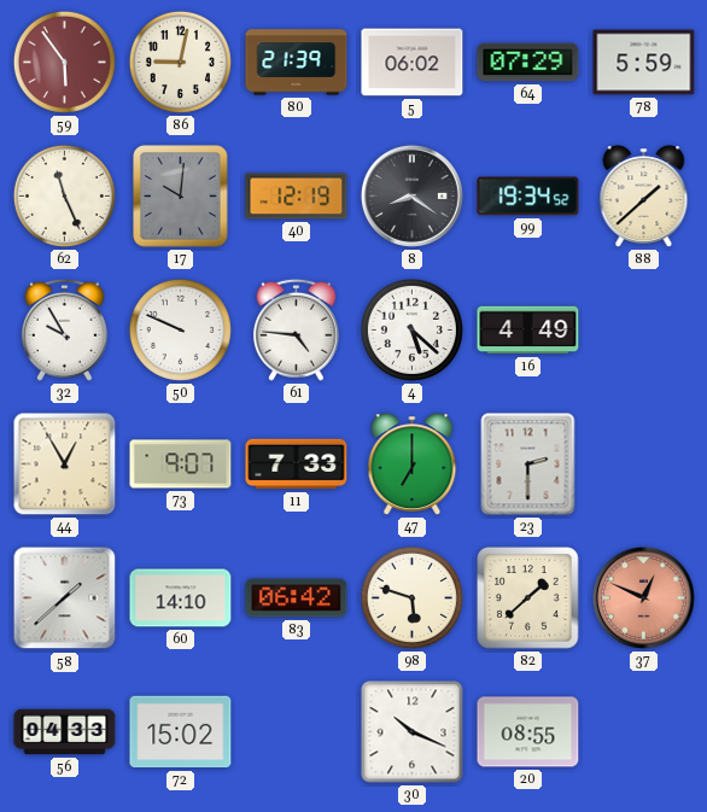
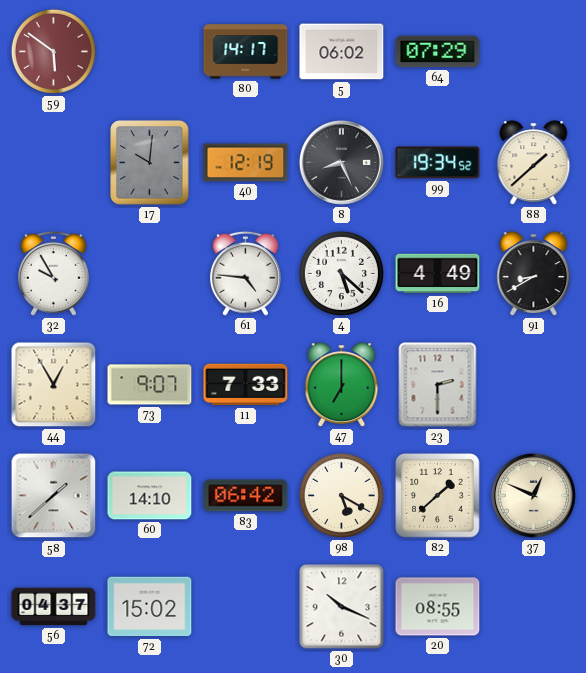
59: 5:54 -> 5:51
86: 9:02 -> none
80: 21:39 -> 14:17
78: 5:59 -> none
62: 11:26 -> none
8: 8:21 -> 8:26
50: 9:49 -> none
91: none -> 8:40
98: 5:48 -> 5:20
37 dial: salmon -> cream
56: 04:33 -> 04:37
